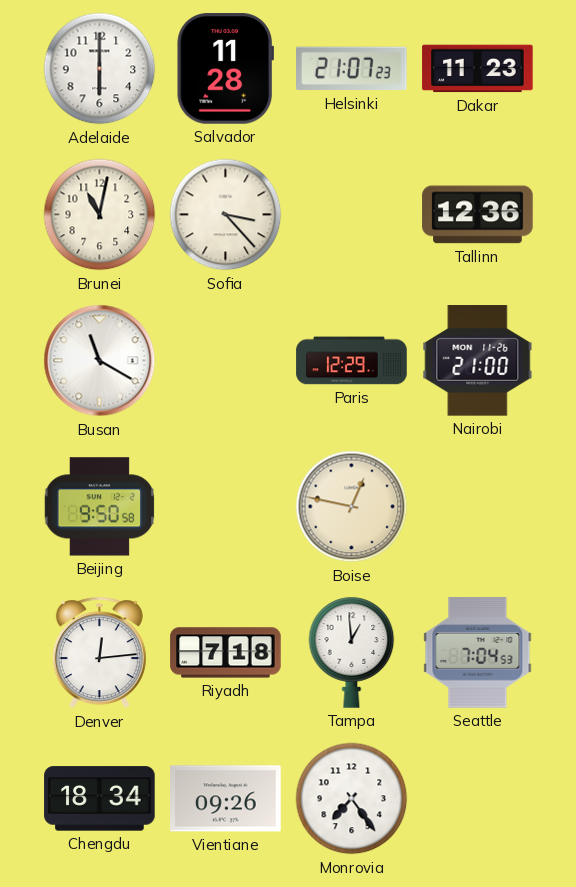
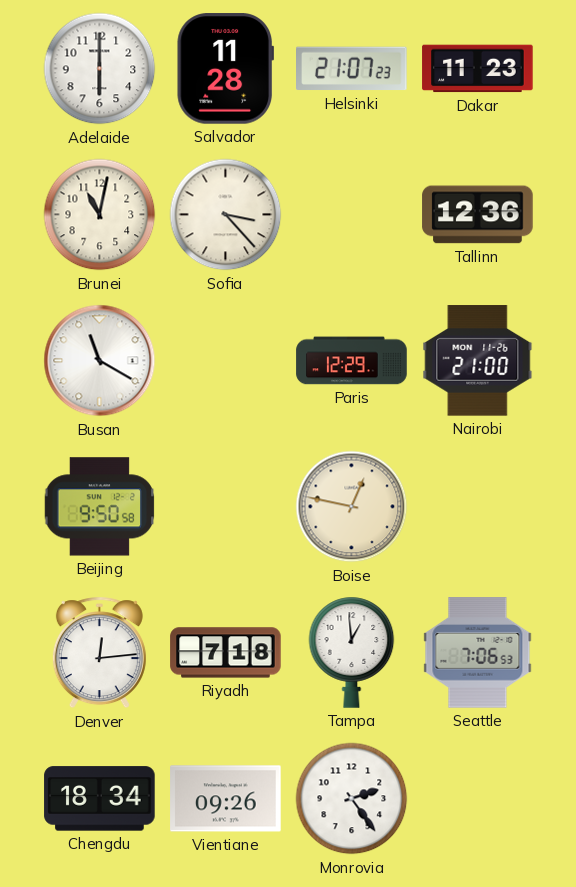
Seattle: 7:04 -> 7:06
Monrovia: 7:24 -> 2:24
